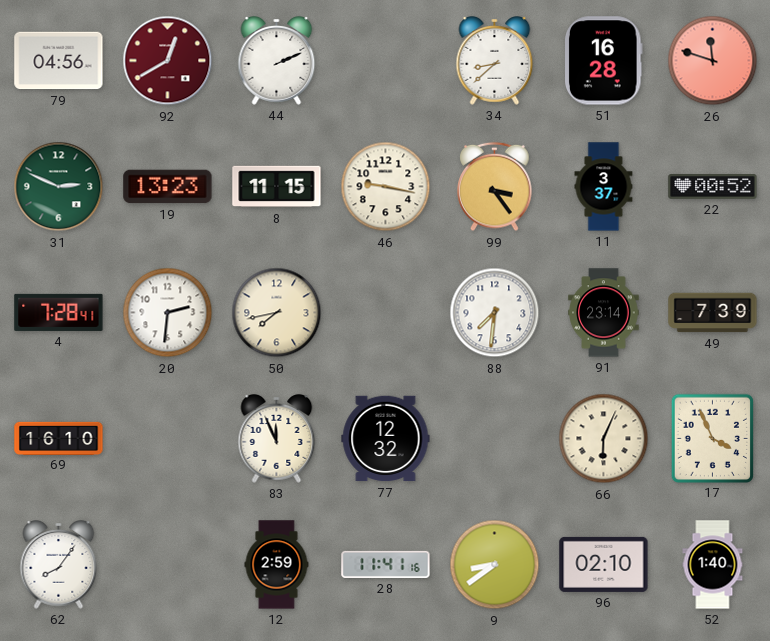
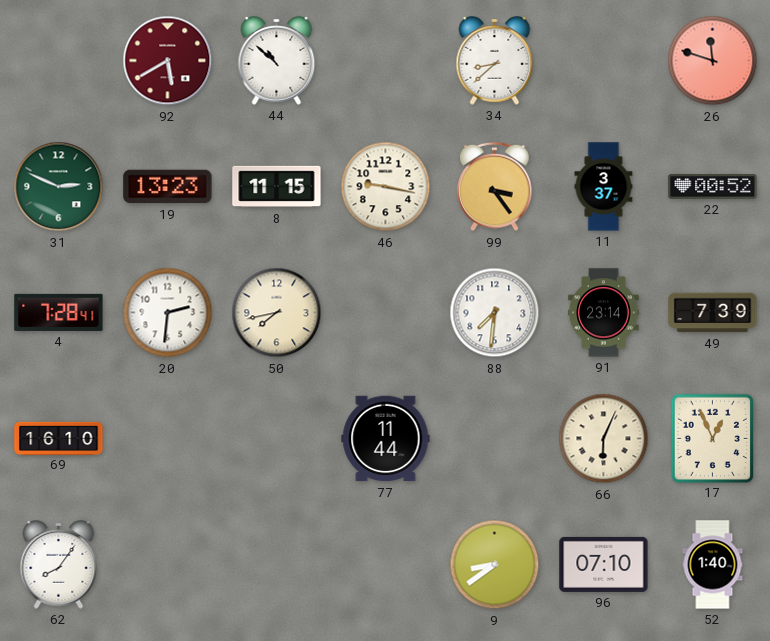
79: 04:56 -> none
92: 12:40 -> 5:40
44: 2:11 -> 10:52
51: 16:28 -> none
83: 11:56 -> none
77: 12:32 -> 11:44
17: 3:56 -> 12:56
12: 2:59 -> none
28: 11:41 -> none
96: 02:10 -> 07:10
